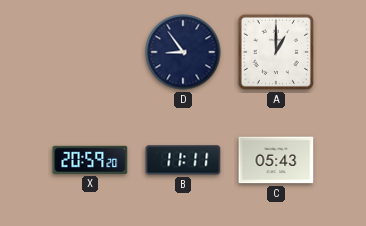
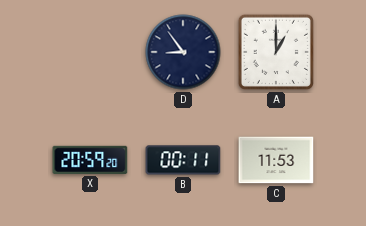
B: 11:11 -> 00:11
C: 05:43 -> 11:53
